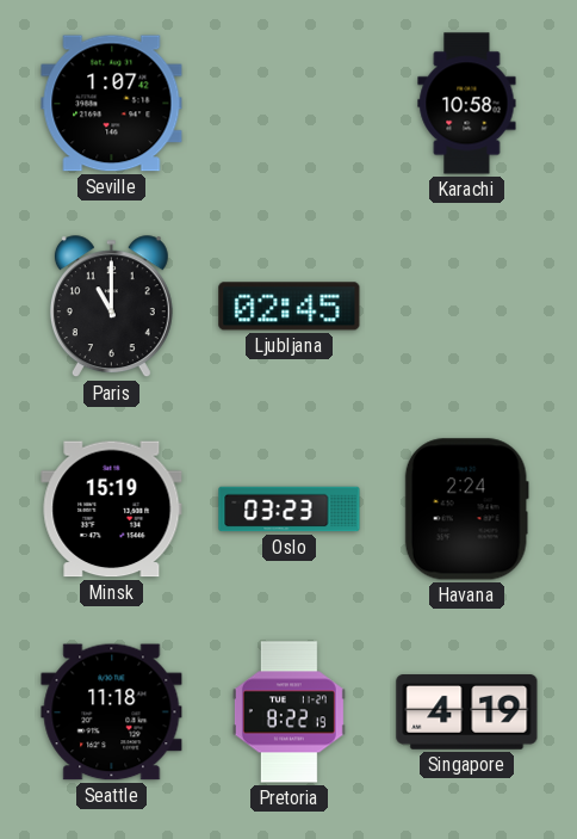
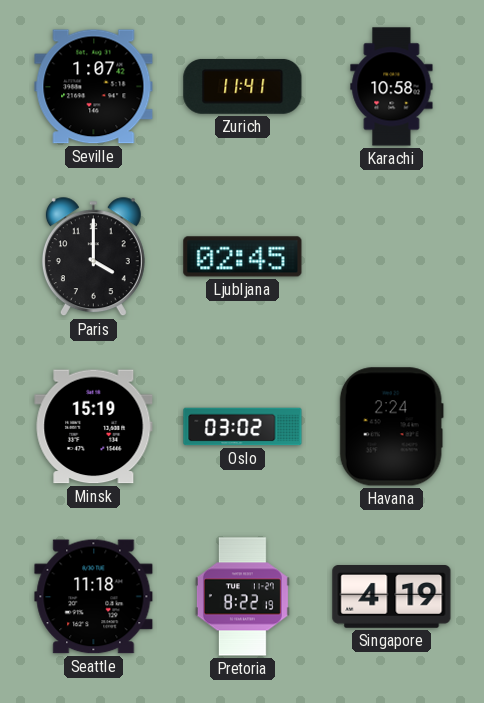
Zurich: none -> 11:41
Paris: 11:00 -> 4:00
Oslo: 03:23 -> 03:02
